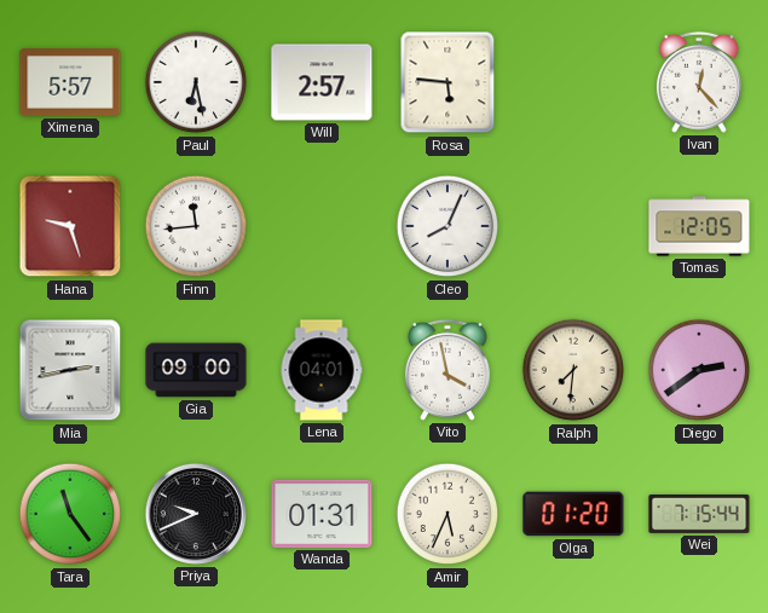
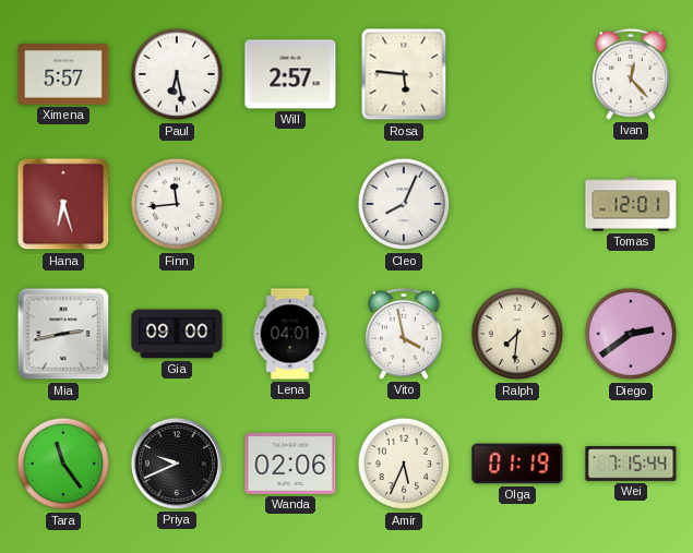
Hana: 9:27 -> 6:27
Tomas: 12:05 -> 12:01
Wanda: 01:31 -> 02:06
Olga: 01:20 -> 01:19
